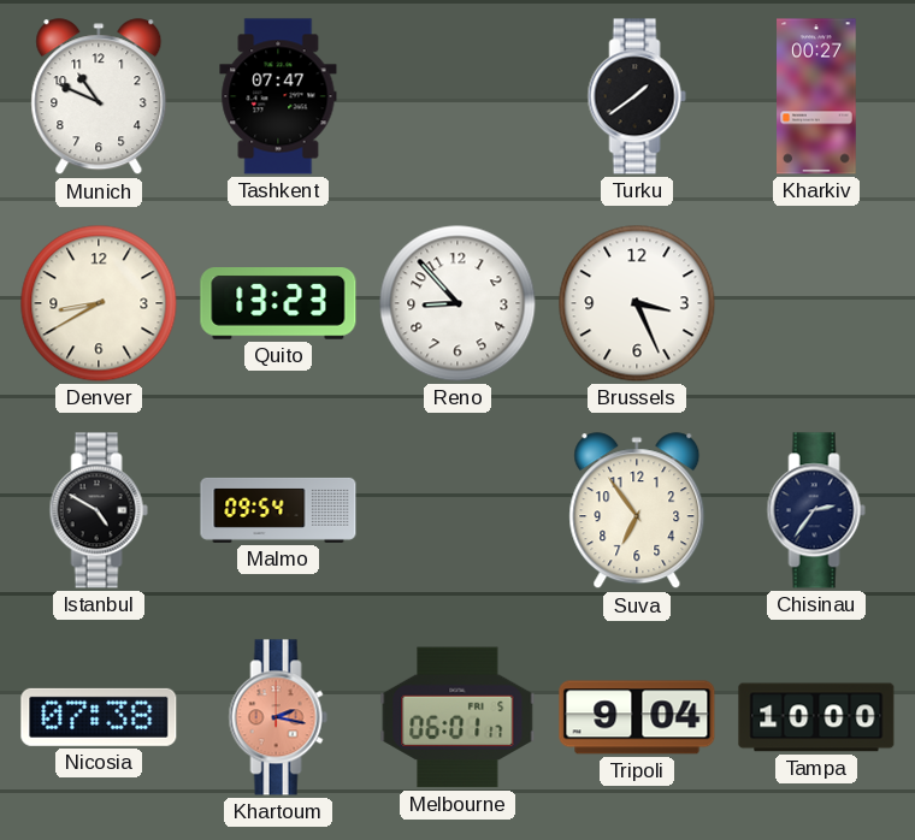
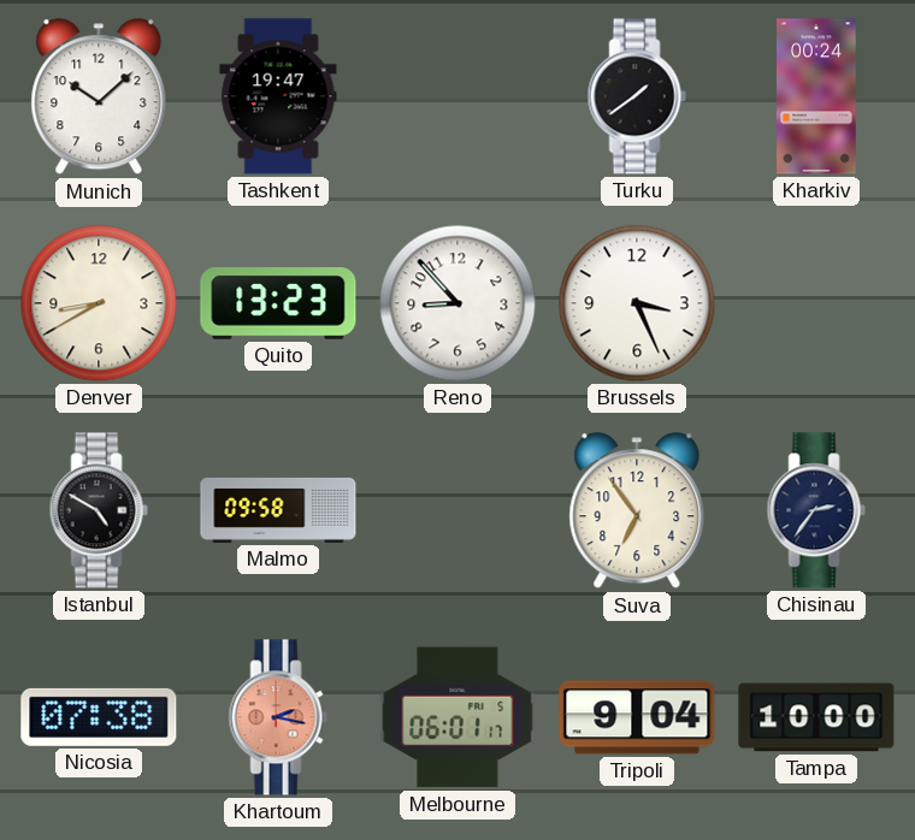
Munich: 10:49 -> 10:08
Tashkent: 07:47 -> 19:47
Kharkiv: 00:27 -> 00:24
Malmo: 09:54 -> 09:58
